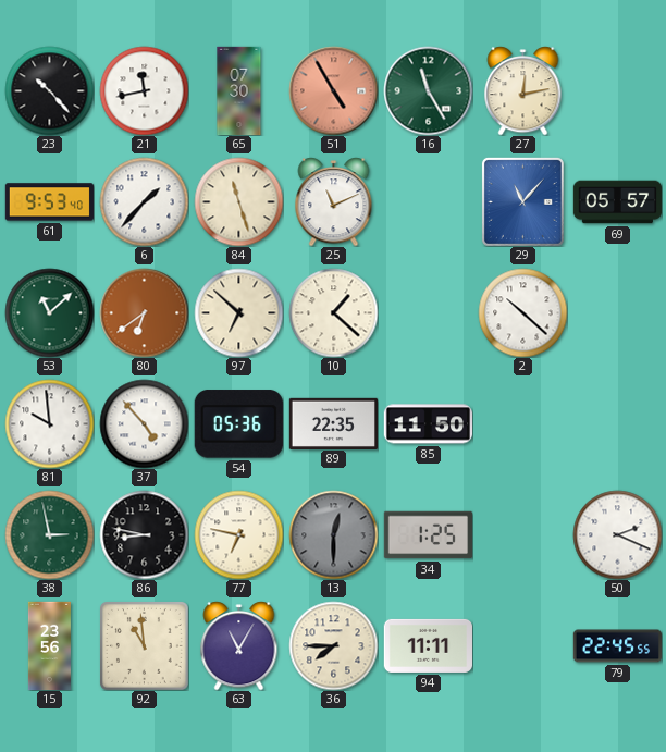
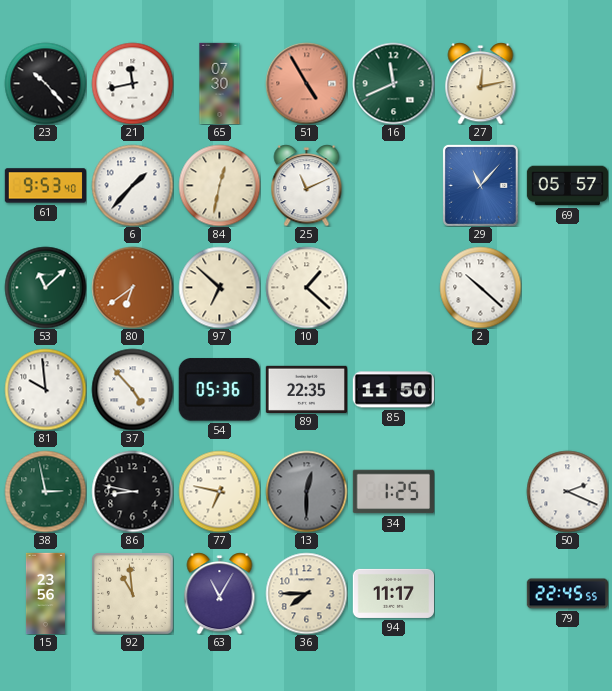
16: 11:25 -> 11:41
84: 11:27 -> 12:32
94: 11:11 -> 11:17
